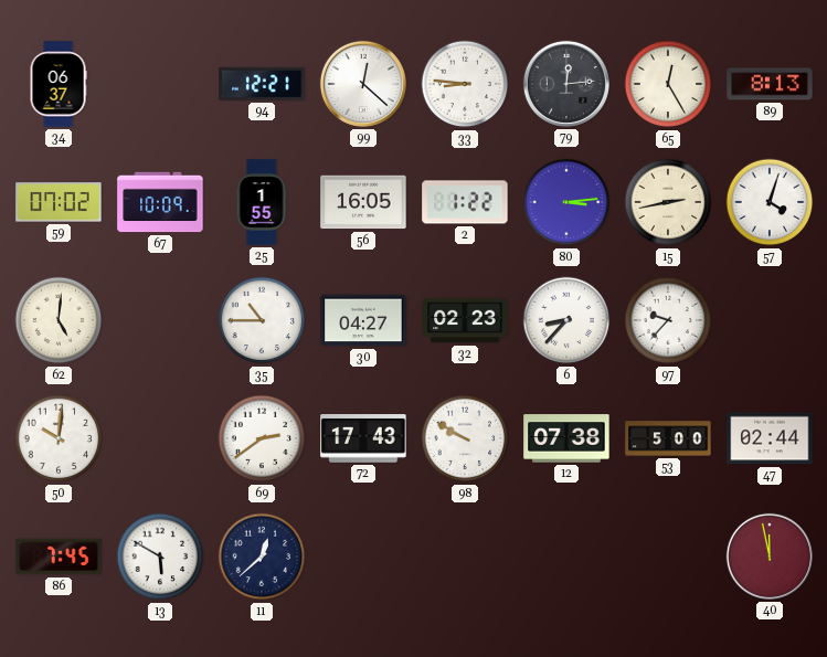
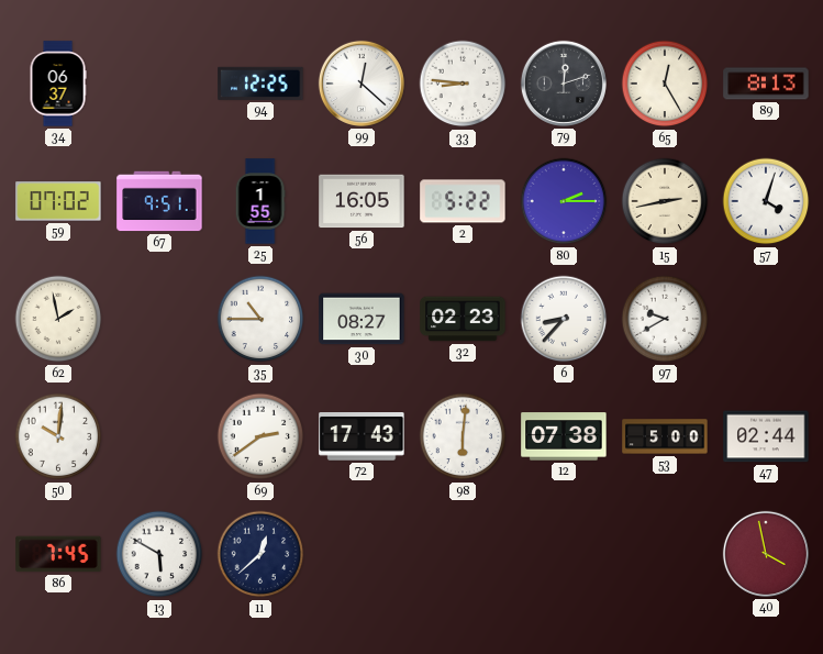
94: 12:21 -> 12:25
79: 12:14 -> 12:12
67: 10:09 -> 9:51
2: 1:22 -> 5:22
80: 3:14 -> 2:15
62: 5:01 -> 1:58
30: 04:27 -> 08:27
97: 9:37 -> 9:40
98: 9:50 -> 6:01
40: 11:58 -> 3:58
